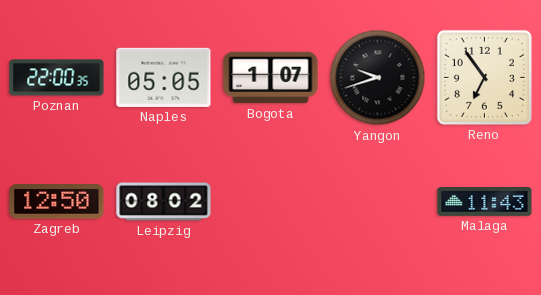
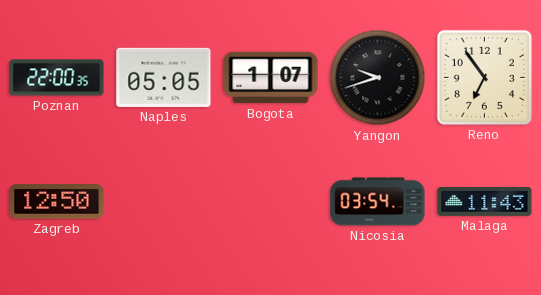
Leipzig: 08:02 -> none
Nicosia: none -> 03:54
